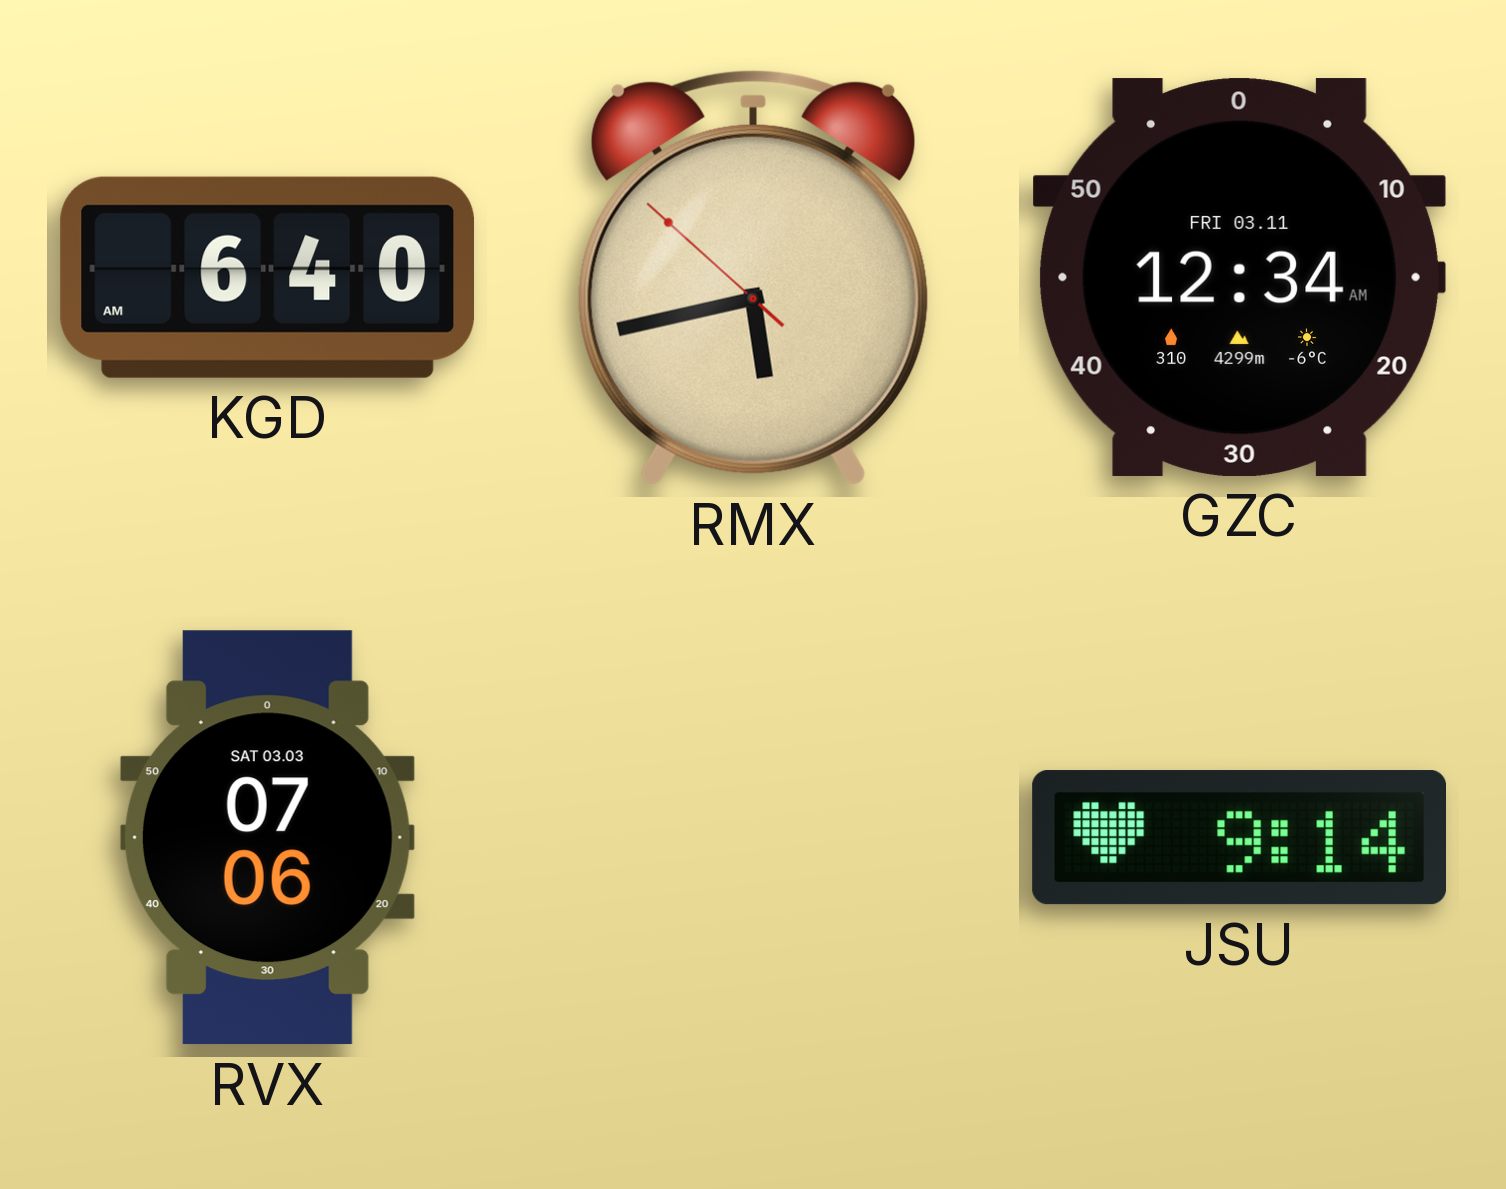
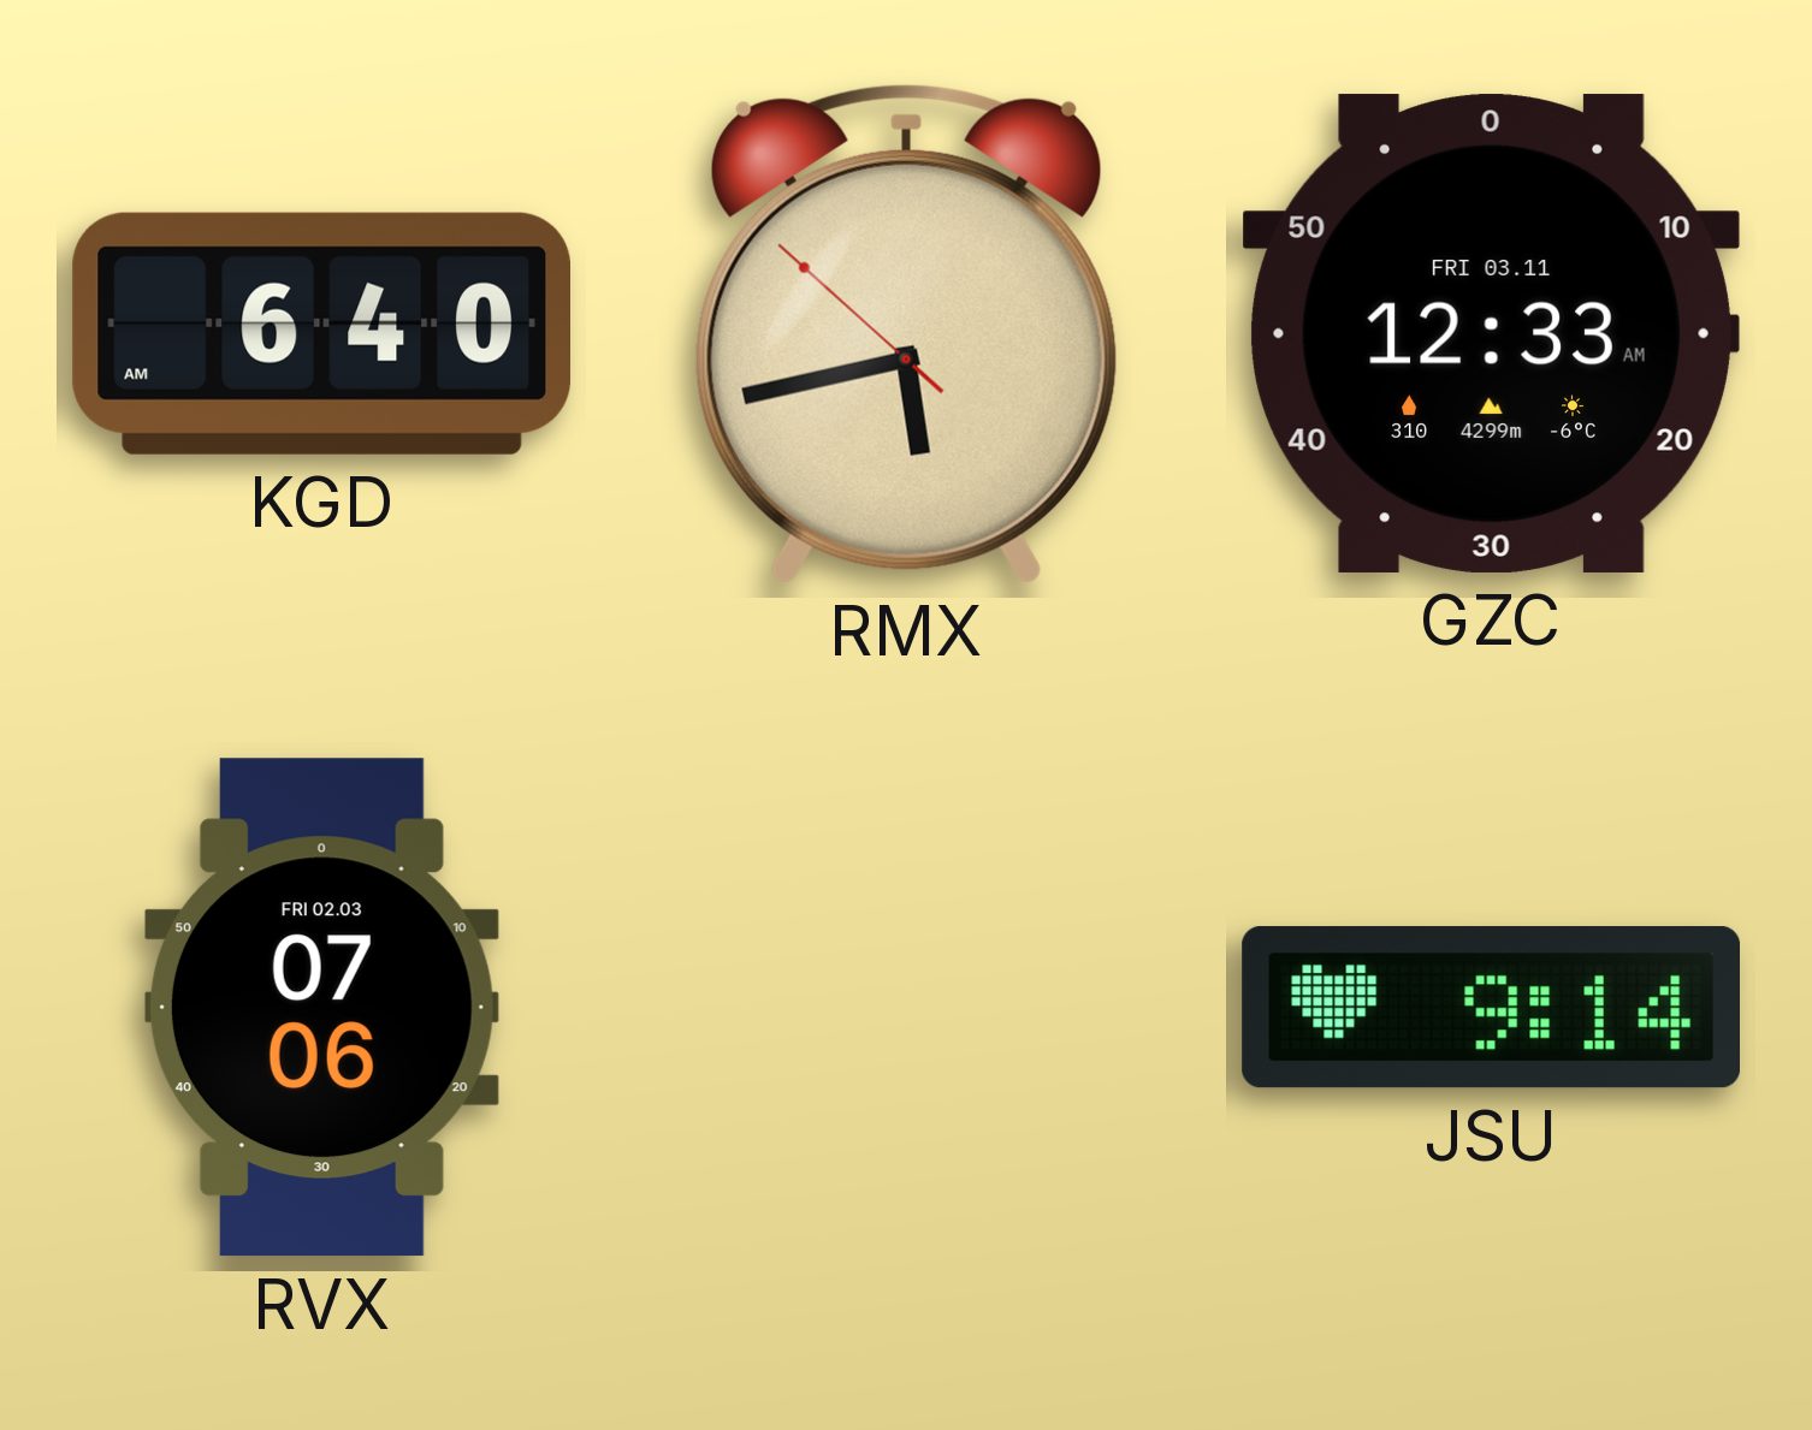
GZC: 12:34 -> 12:33
RVX date: SAT 03.03 -> FRI 02.03
